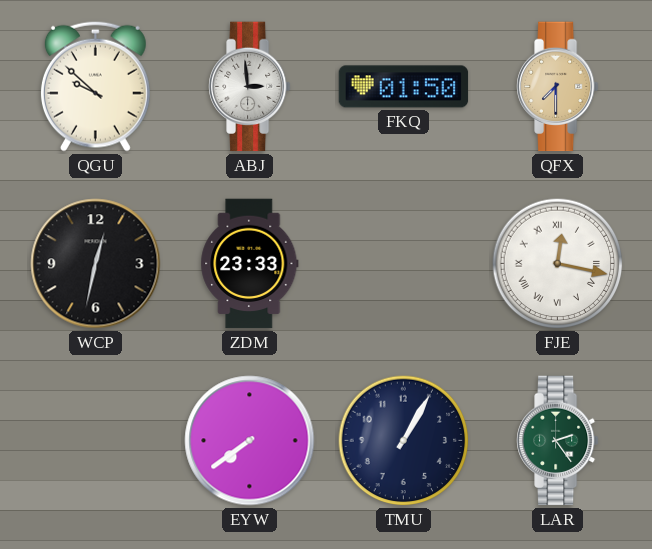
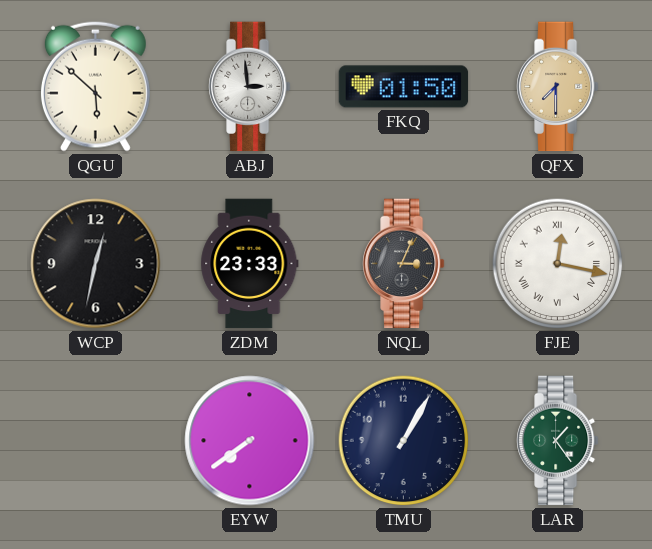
QGU: 9:52 -> 5:52
NQL: none -> 3:04
LAR: 2:24 -> 1:24
